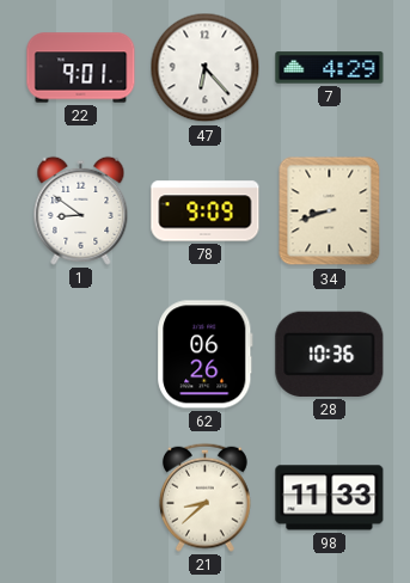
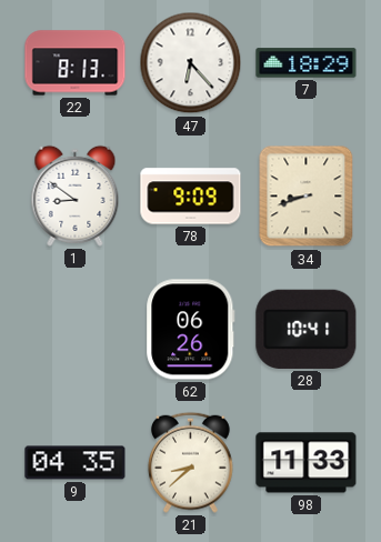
22: 9:01 -> 8:13
7: 4:29 -> 18:29
28: 10:36 -> 10:41
9: none -> 04:35
